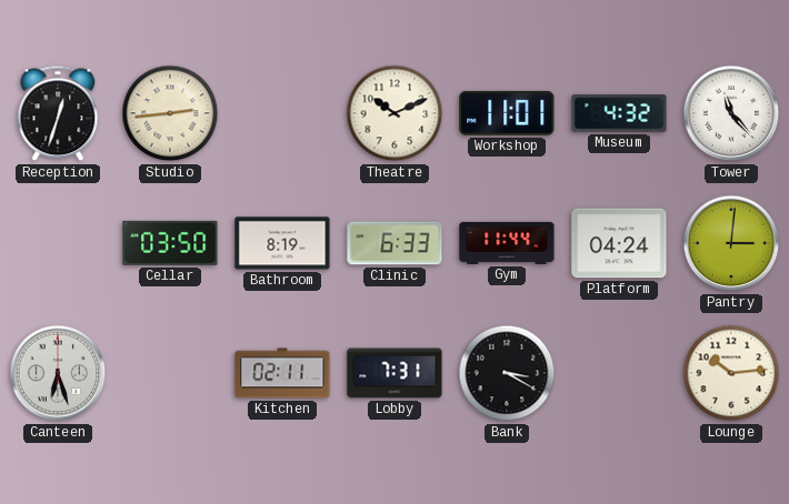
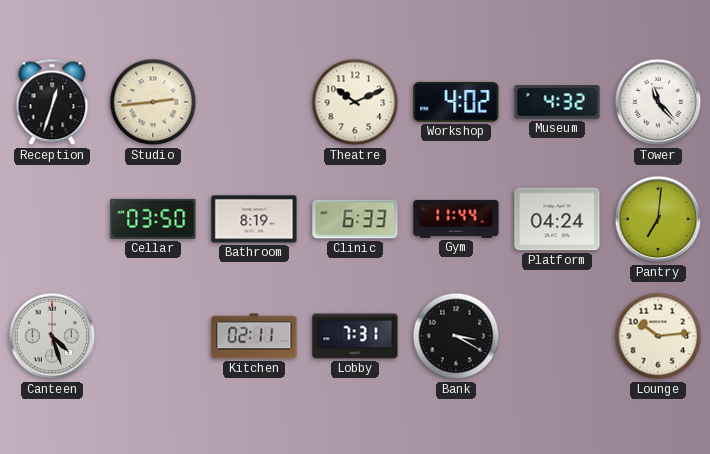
Workshop: 11:01 -> 4:02
Pantry: 3:01 -> 7:01
Canteen: 6:27 -> 4:27
